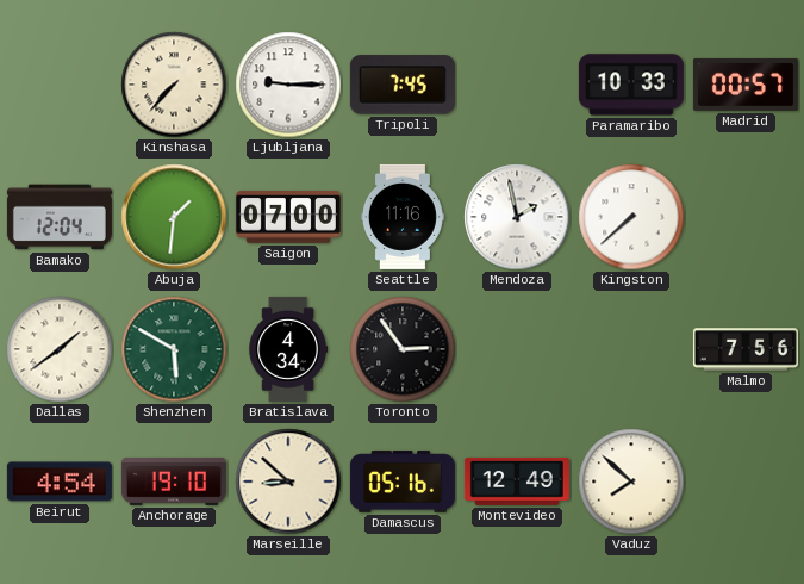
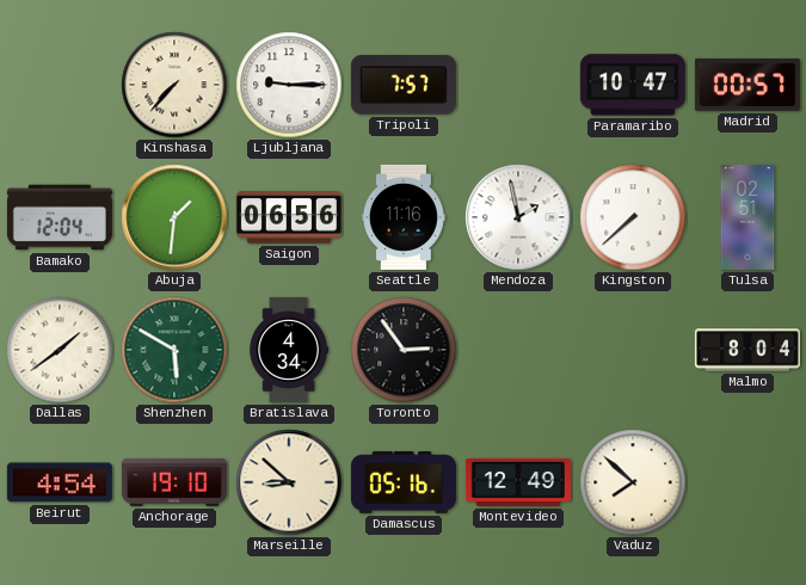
Tripoli: 7:45 -> 7:57
Paramaribo: 10:33 -> 10:47
Saigon: 07:00 -> 06:56
Tulsa: none -> 02:51
Malmo: 7:56 -> 8:04
